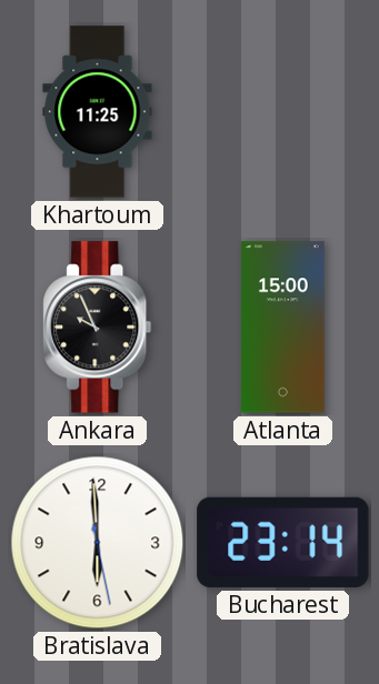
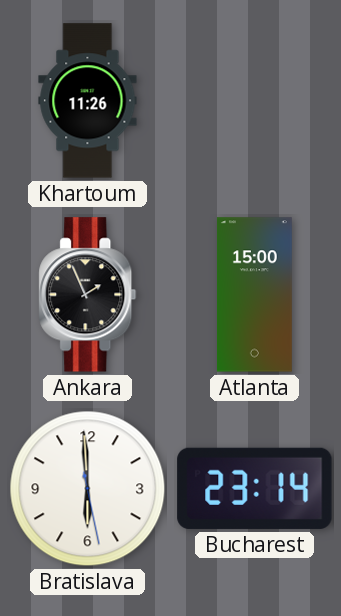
Khartoum: 11:25 -> 11:26
Ankara: 9:56 -> 1:56
